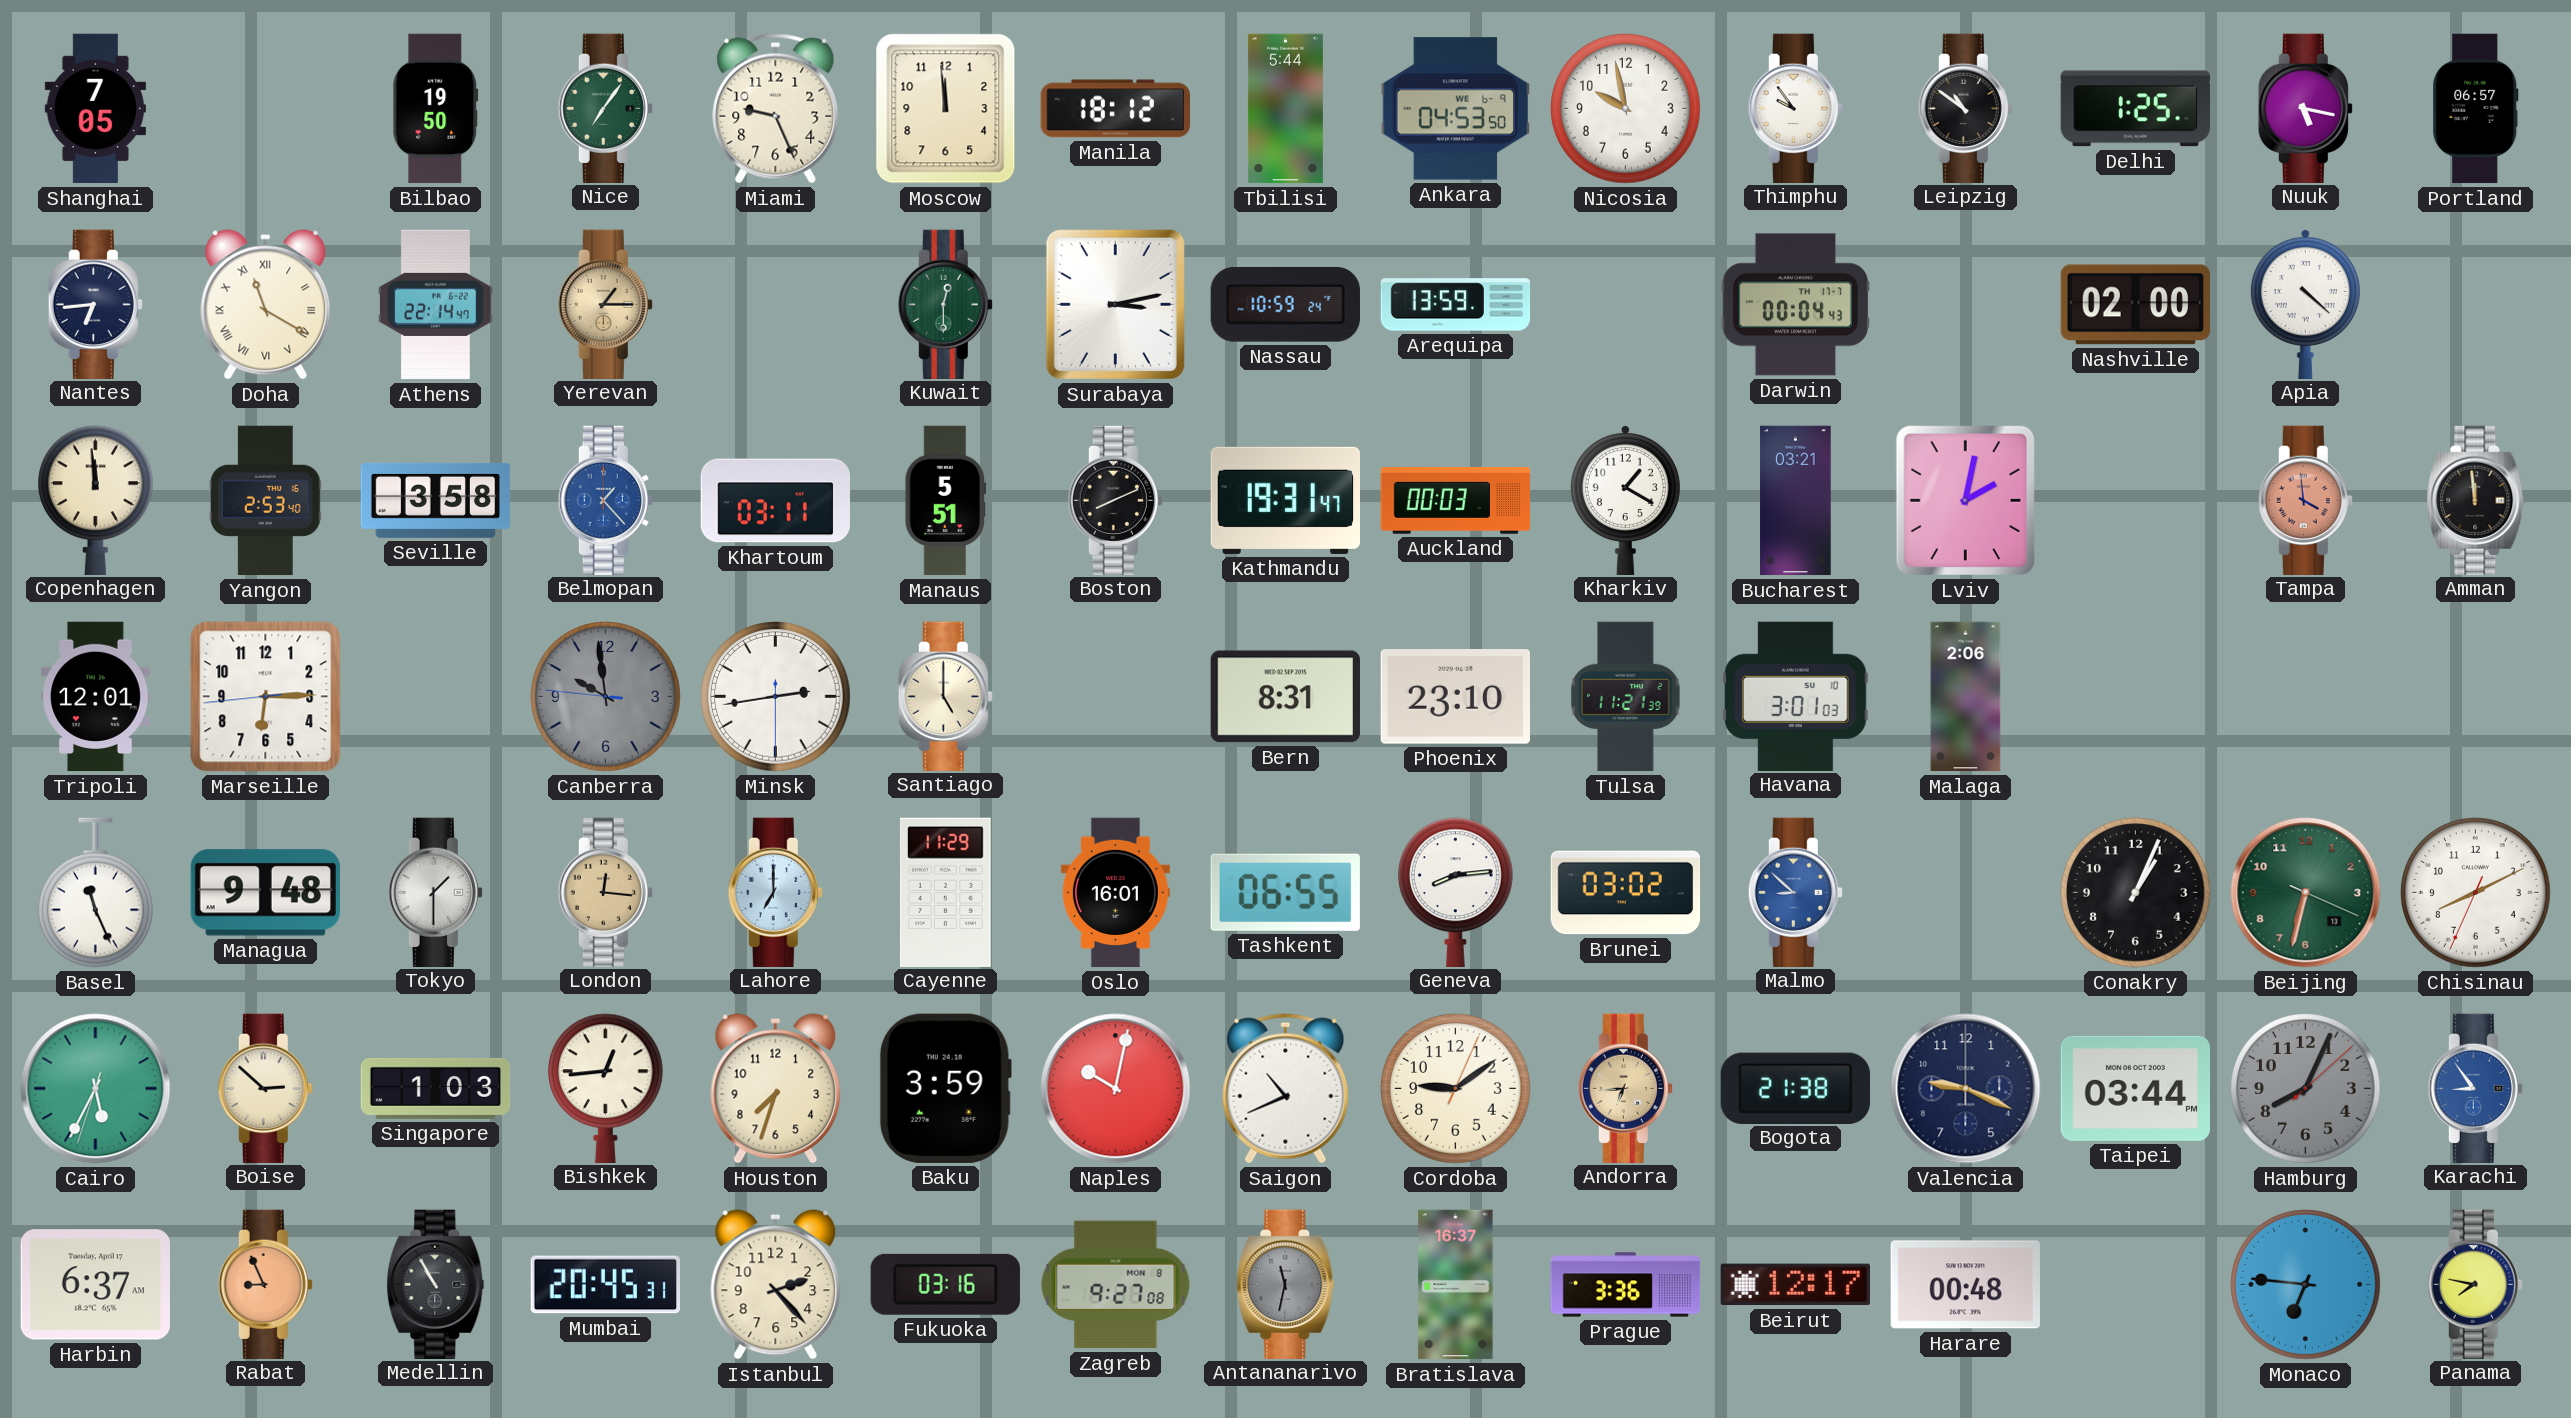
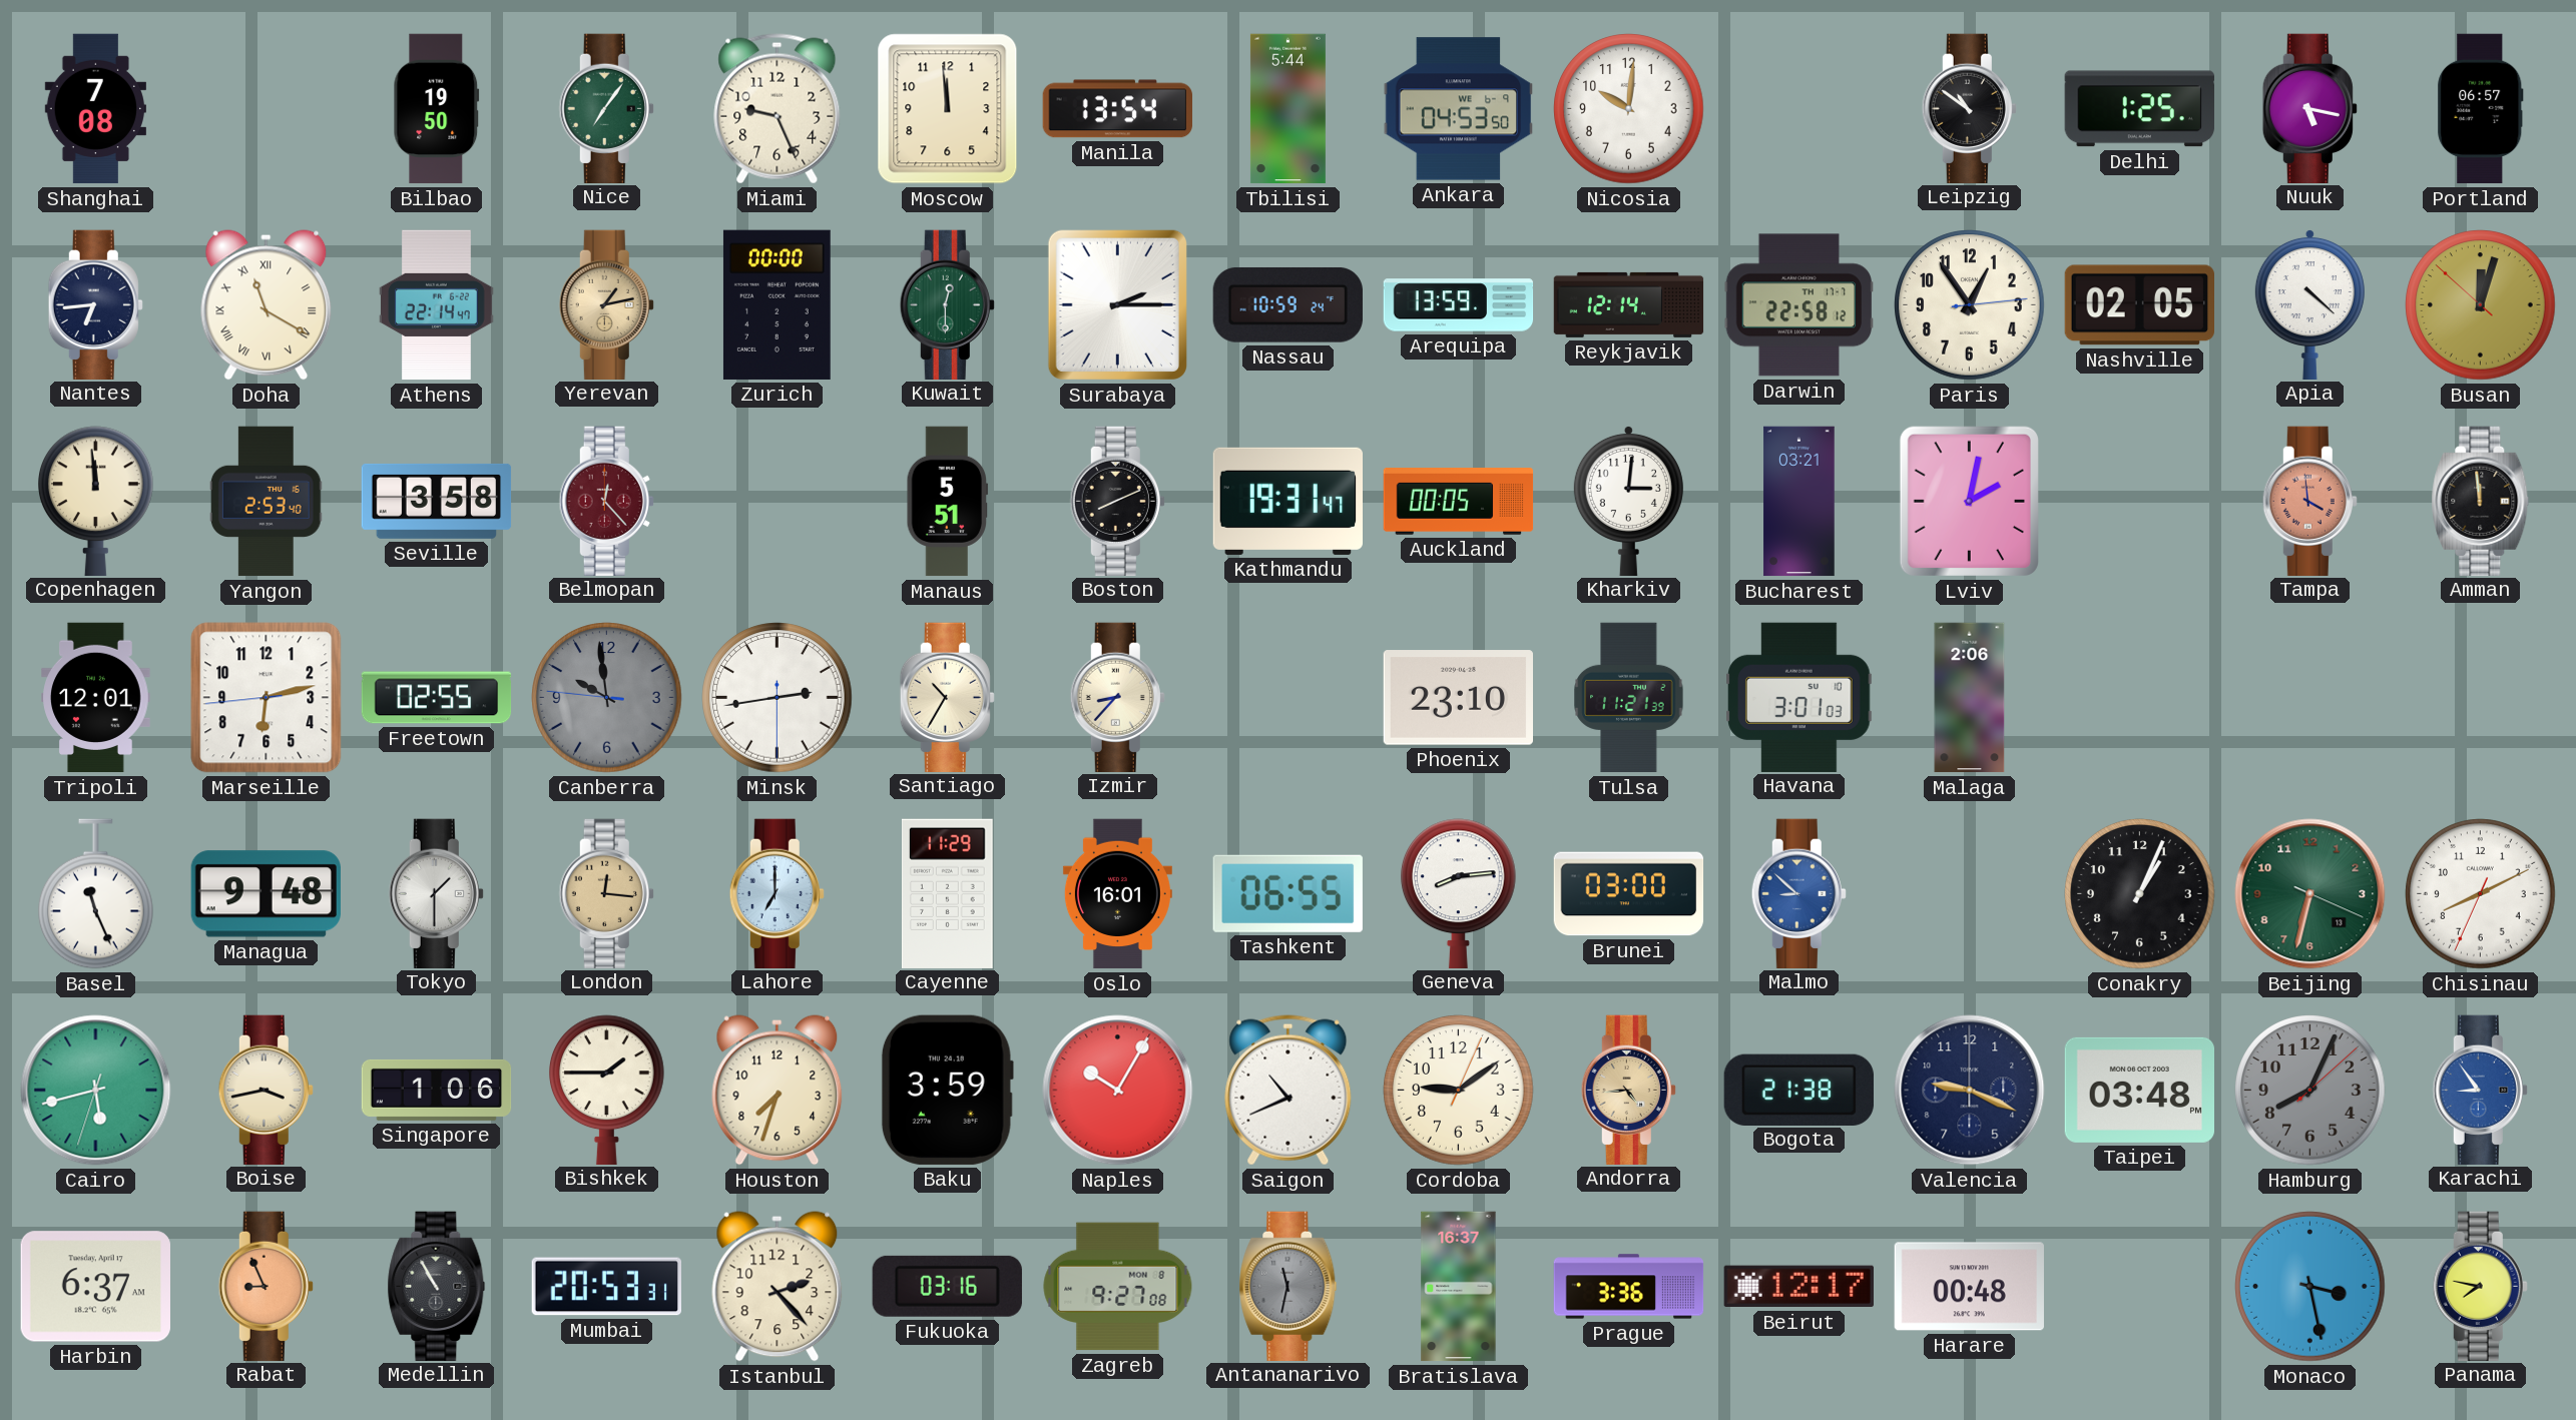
Shanghai: 7:05 -> 7:08
Manila: 18:12 -> 13:54
Nicosia: 9:58 -> 10:01
Thimphu: 9:54 -> none
Yerevan: 1:15 -> 1:13
Zurich: none -> 00:00
Surabaya: 3:13 -> 2:15
Reykjavik: none -> 12:14
Darwin: 00:04 -> 22:58
Paris: none -> 12:54
Nashville: 02:00 -> 02:05
Busan: none -> 12:02
Belmopan: 1:23 -> 12:23
Belmopan dial: blue -> burgundy
Khartoum: 03:11 -> none
Auckland: 00:03 -> 00:05
Kharkiv: 1:20 -> 3:01
Marseille: 6:14 -> 6:12
Freetown: none -> 02:55
Santiago: 5:00 -> 10:35
Izmir: none -> 8:37
Bern: 8:31 -> none
Brunei: 03:02 -> 03:00
Cairo: 5:34 -> 5:42
Boise: 2:52 -> 3:43
Singapore: 1:03 -> 1:06
Bishkek: 12:44 -> 1:45
Naples: 10:02 -> 10:05
Andorra: 6:44 -> 4:44
Taipei: 03:44 -> 03:48
Mumbai: 20:45 -> 20:53
Monaco: 6:46 -> 3:28
